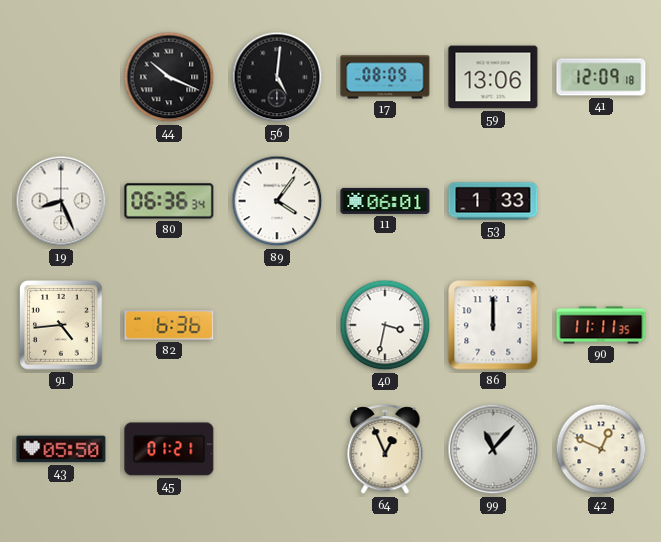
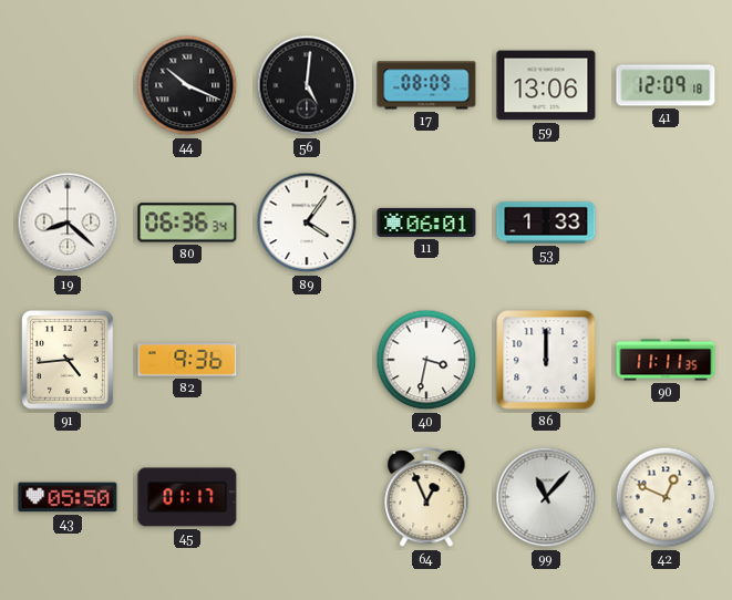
19: 8:26 -> 8:22
82: 6:36 -> 9:36
45: 01:21 -> 01:17
